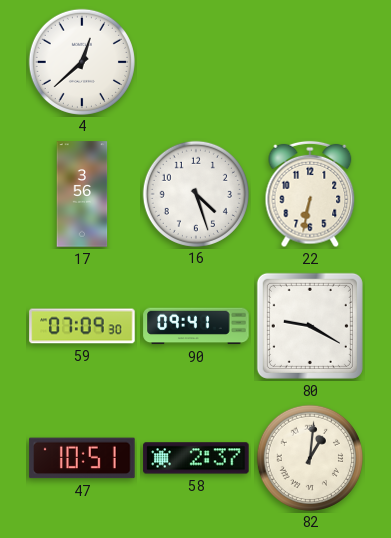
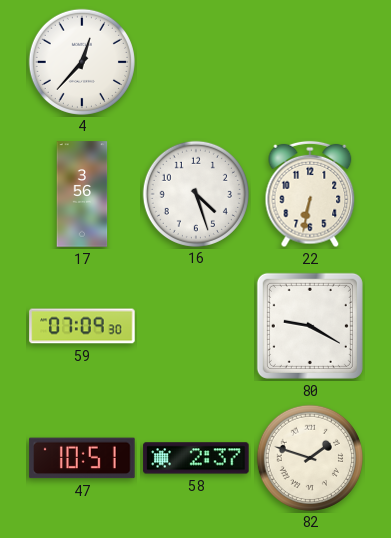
4: 12:38 -> 12:37
90: 09:41 -> none
82: 1:01 -> 1:48
